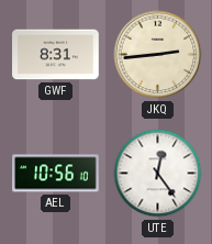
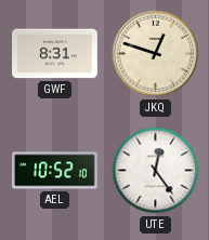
JKQ: 2:44 -> 12:48
AEL: 10:56 -> 10:52
